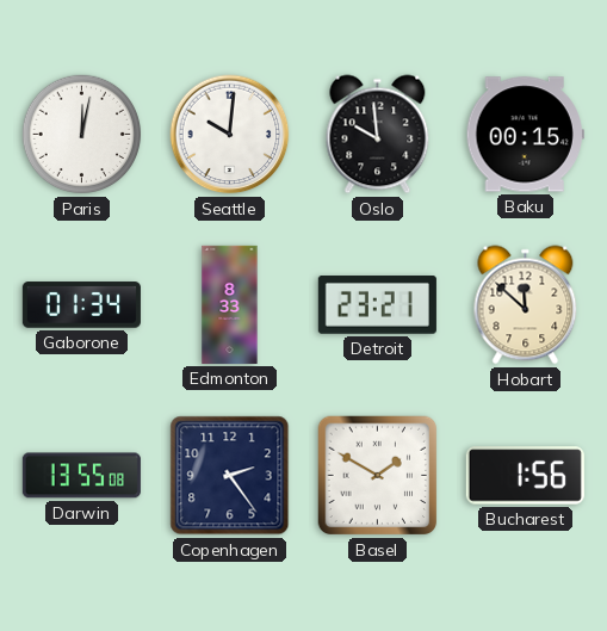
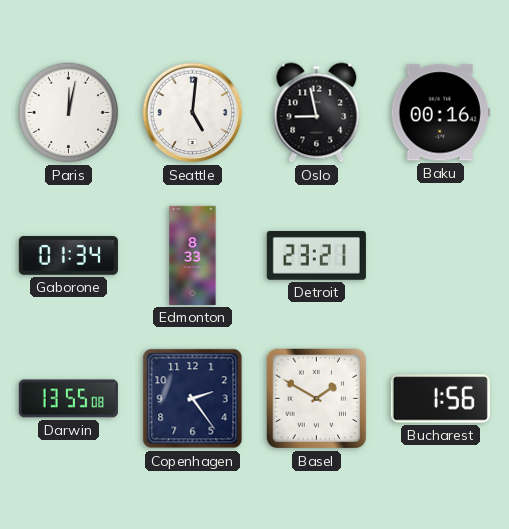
Seattle: 10:01 -> 5:01
Oslo: 9:59 -> 8:58
Baku: 00:15 -> 00:16
Hobart: 11:52 -> none
